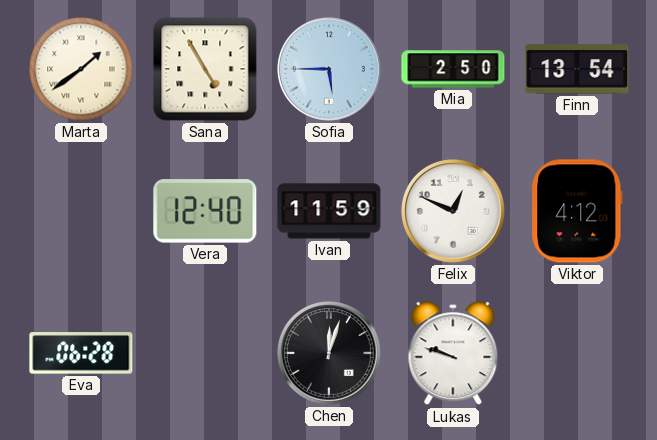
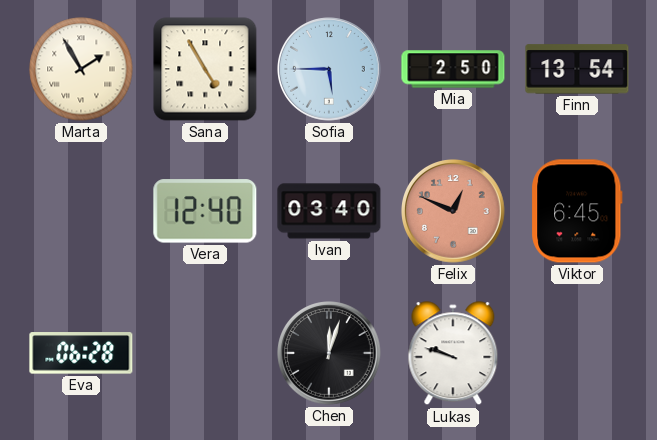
Marta: 1:39 -> 1:55
Ivan: 11:59 -> 03:40
Felix dial: white -> salmon
Viktor: 4:12 -> 6:45
